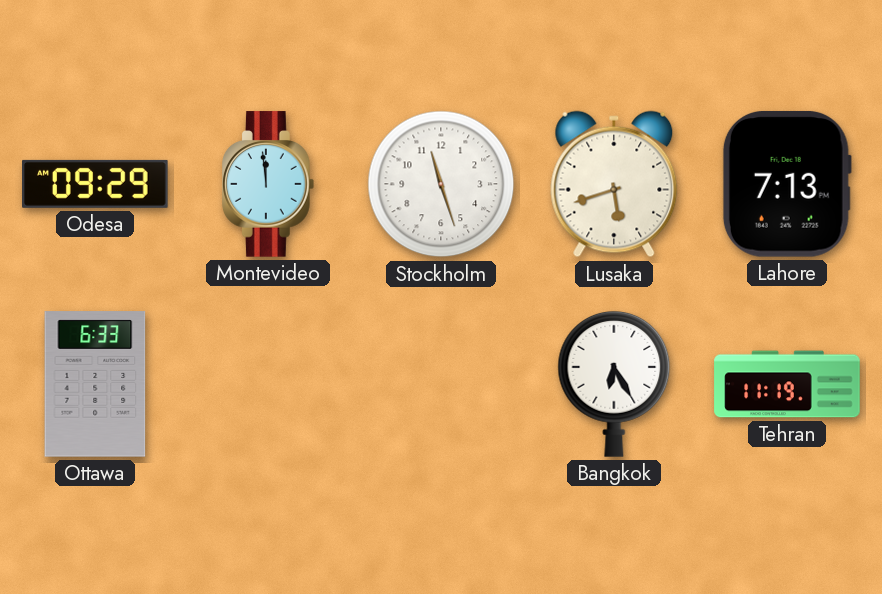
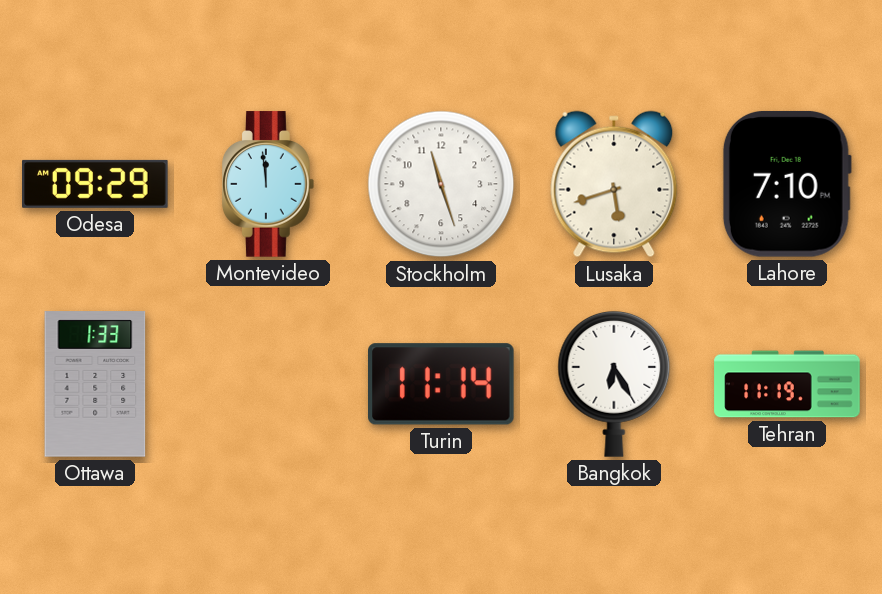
Lahore: 7:13 -> 7:10
Ottawa: 6:33 -> 1:33
Turin: none -> 11:14
